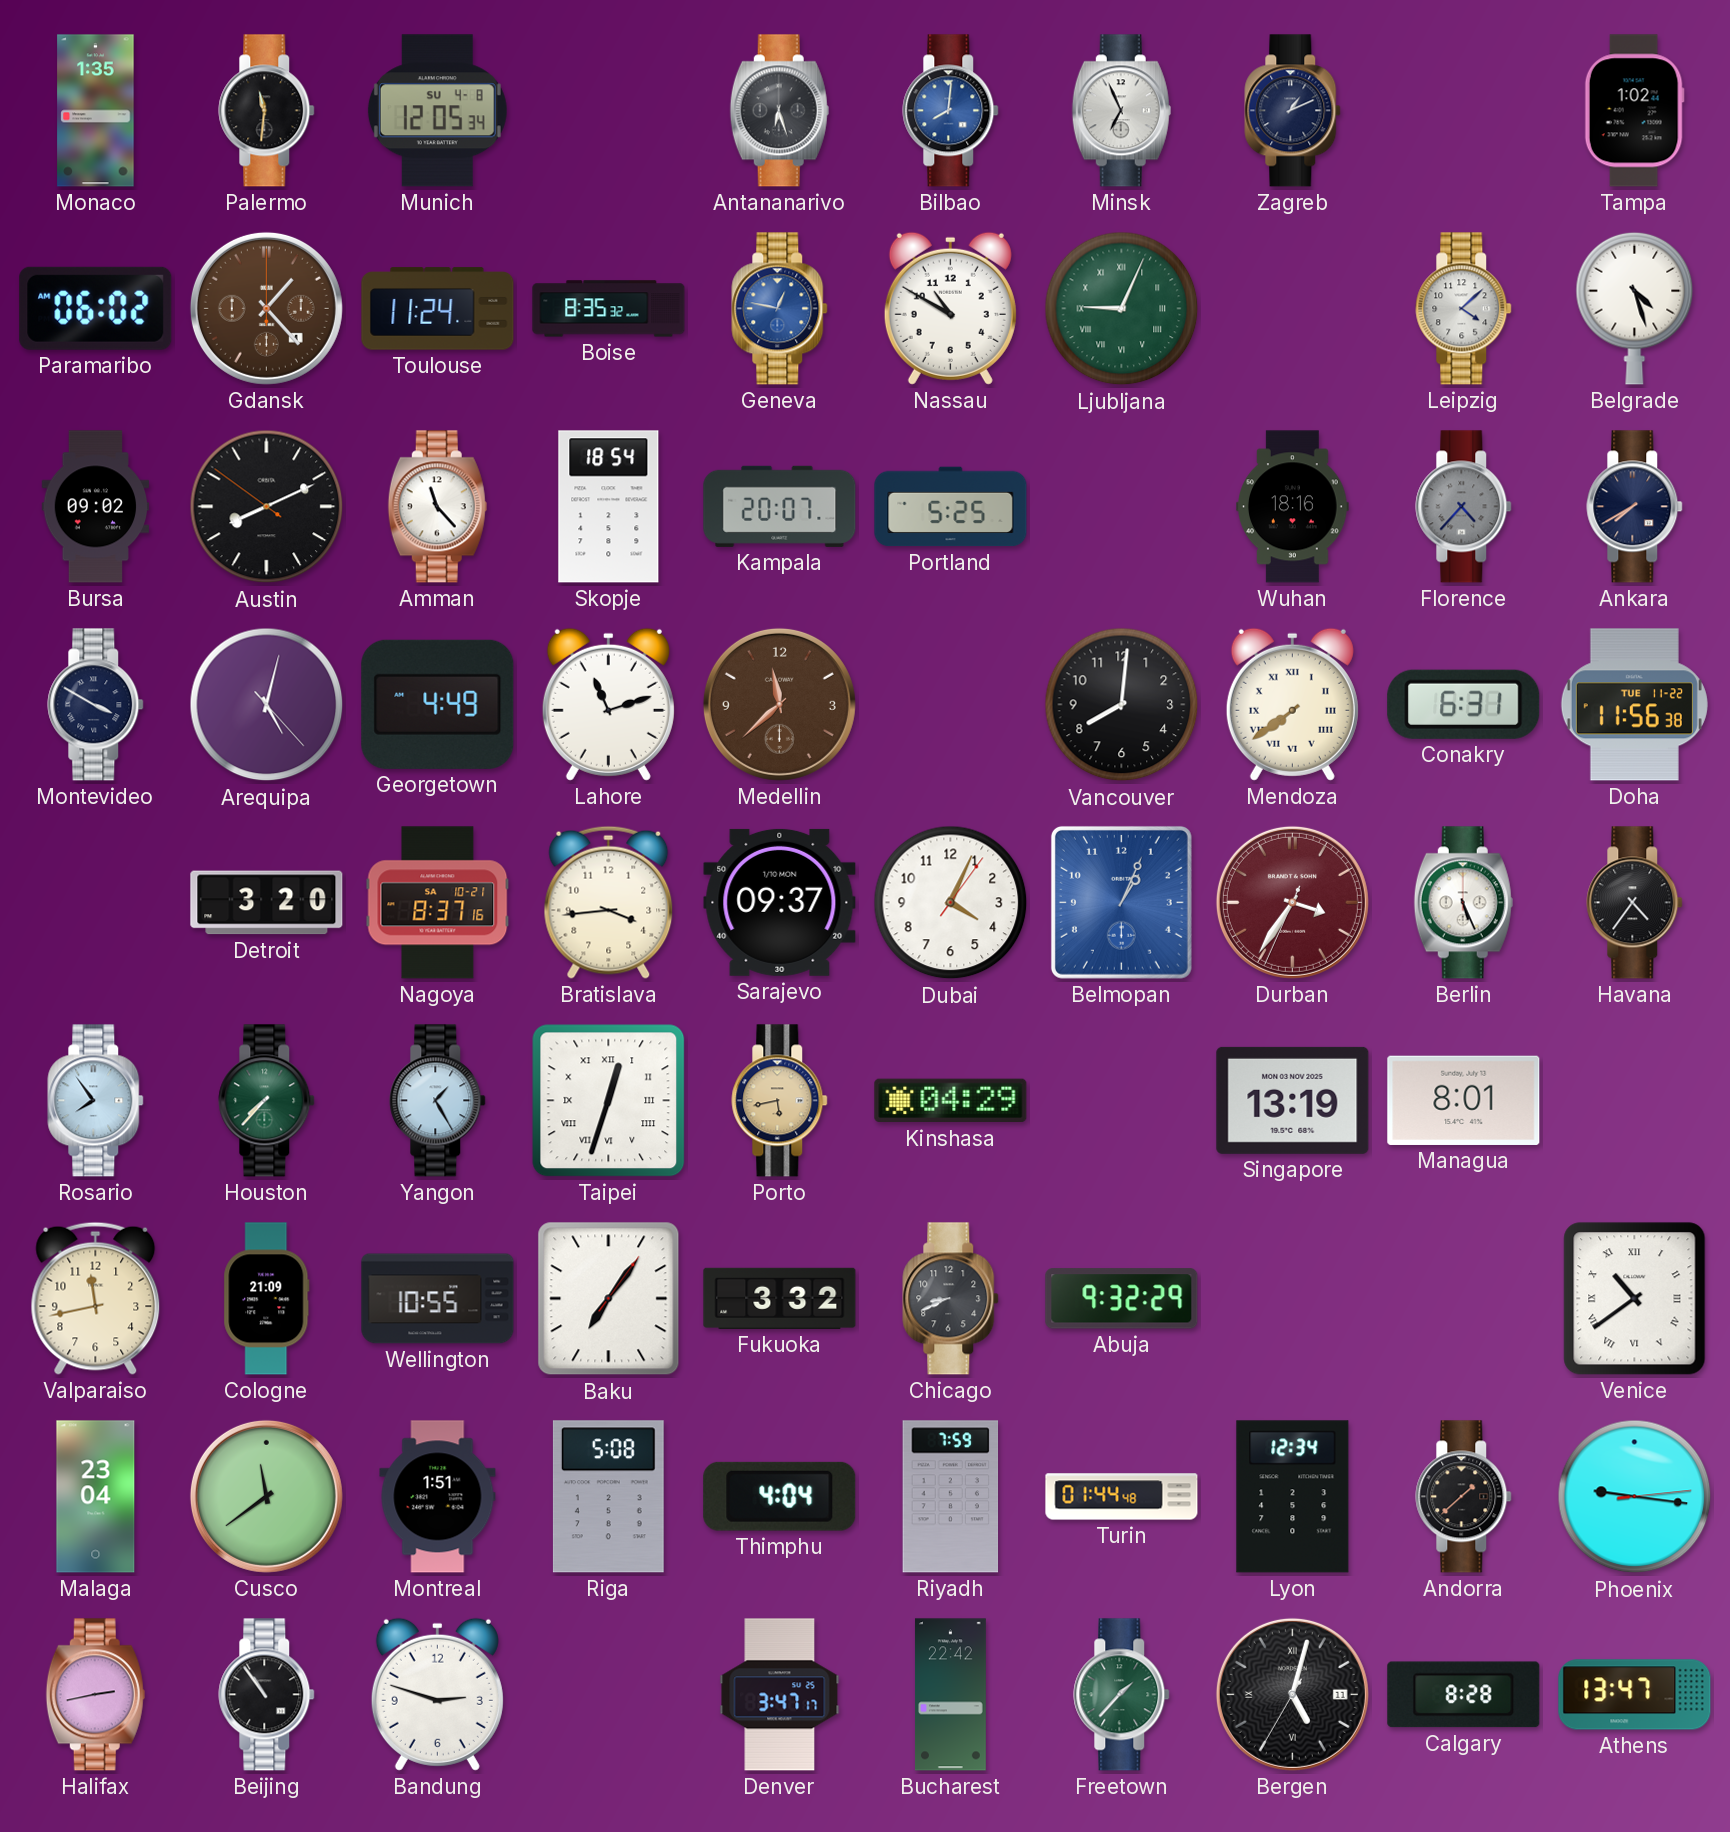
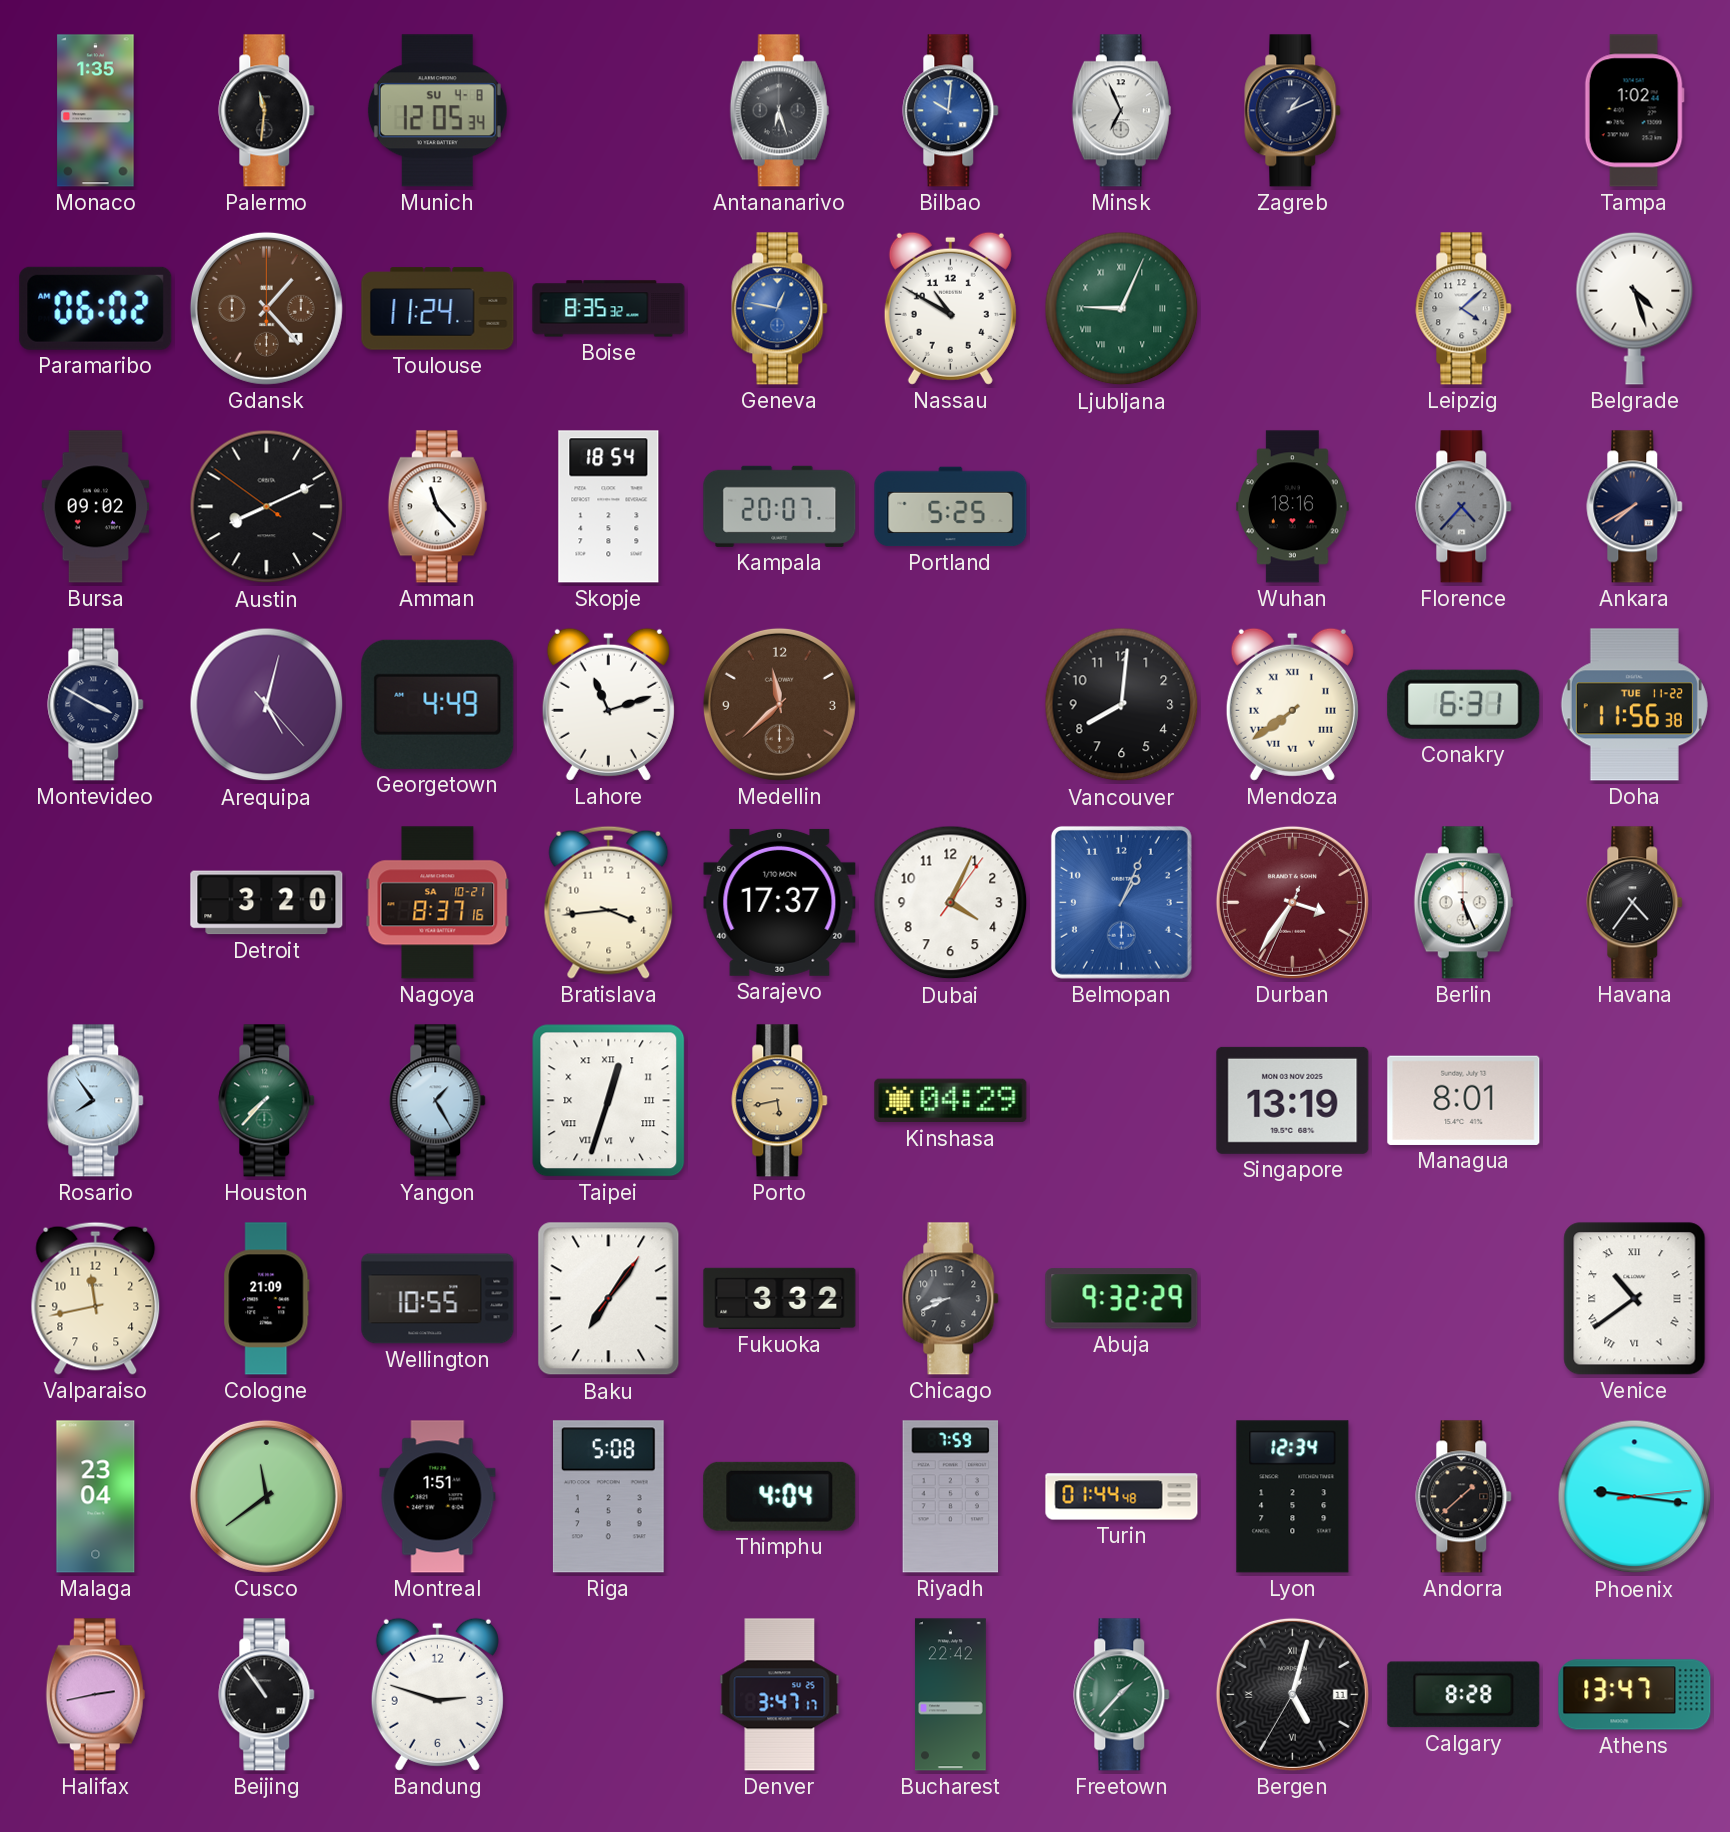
Bilbao: 8:01 -> 10:01
Sarajevo: 09:37 -> 17:37
